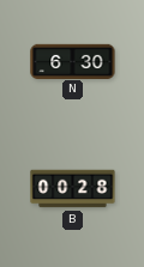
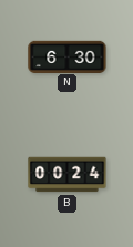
B: 00:28 -> 00:24
